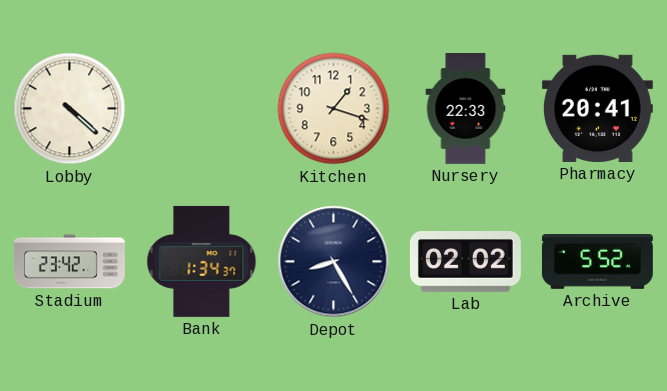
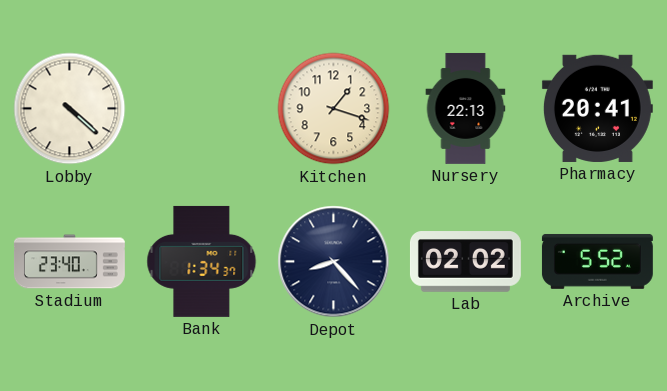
Nursery: 22:33 -> 22:13
Stadium: 23:42 -> 23:40
Depot: 8:25 -> 8:23
